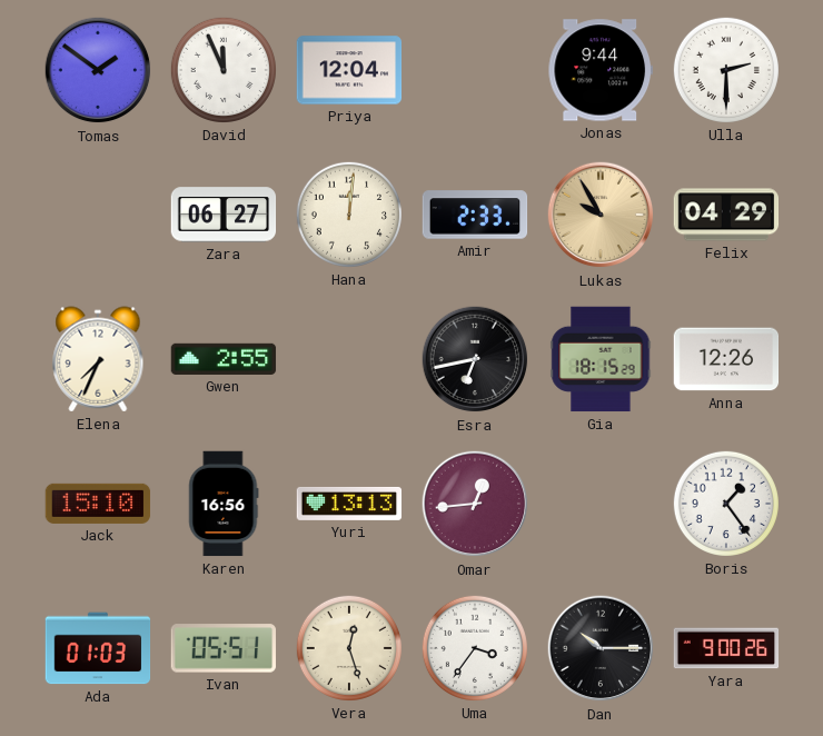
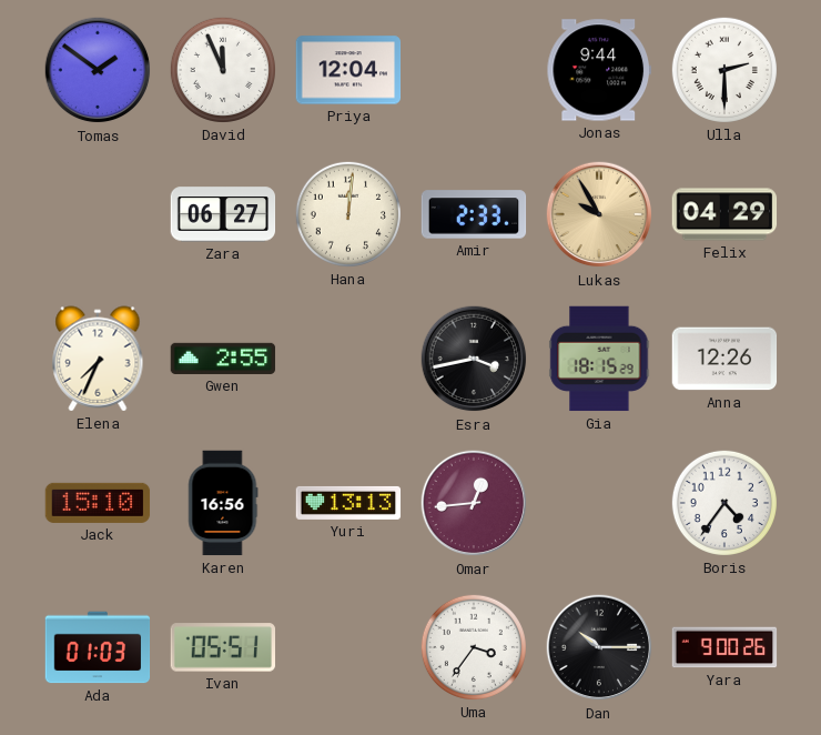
Esra: 6:43 -> 3:43
Boris: 1:24 -> 4:36
Vera: 12:27 -> none
